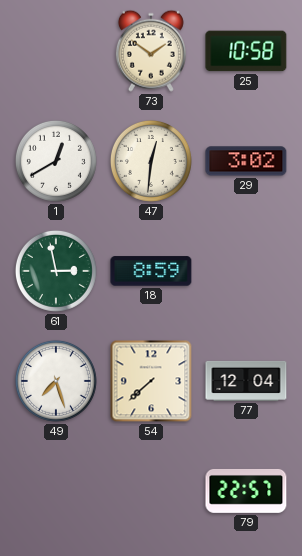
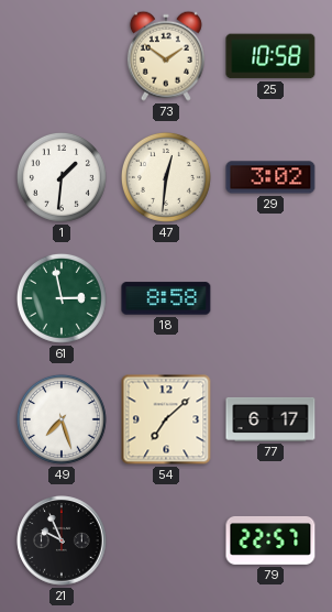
1: 12:40 -> 1:31
18: 8:59 -> 8:58
54: 7:38 -> 7:08
77: 12:04 -> 6:17
21: none -> 9:56
